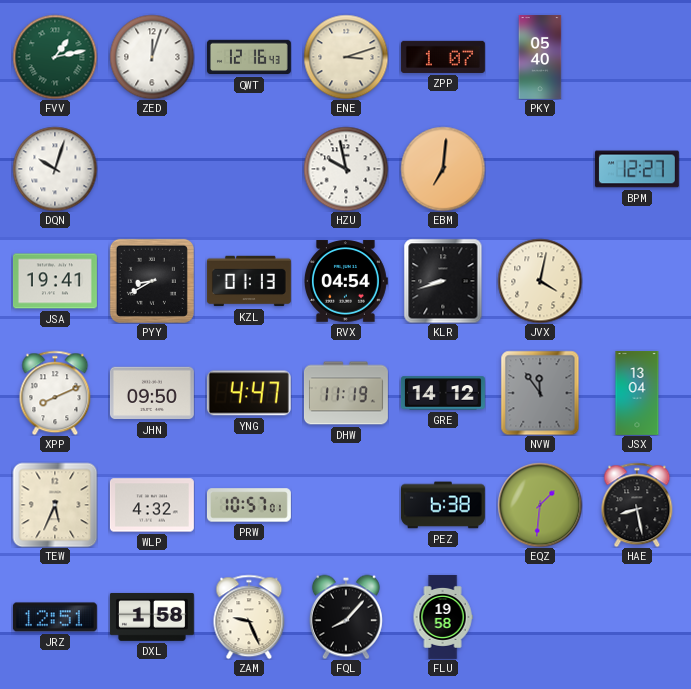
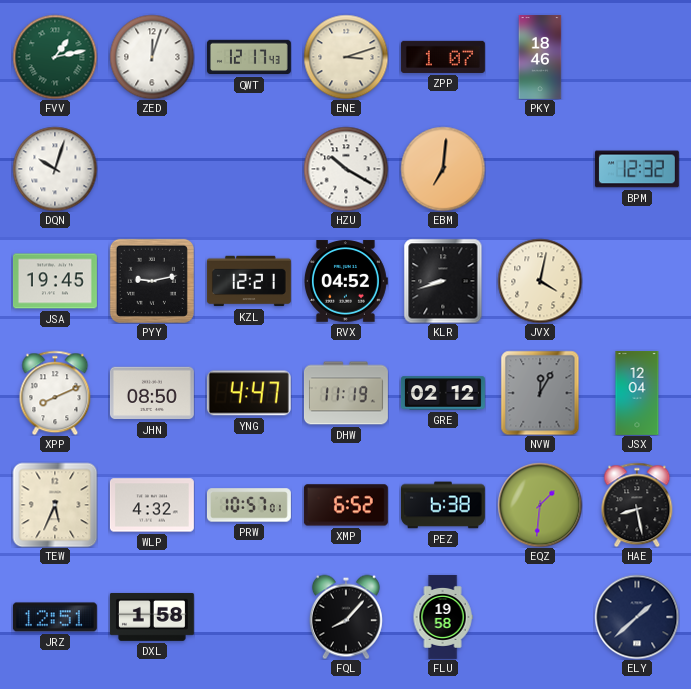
QWT: 12:16 -> 12:17
PKY: 05:40 -> 18:46
HZU: 9:58 -> 10:20
BPM: 12:27 -> 12:32
JSA: 19:41 -> 19:45
PYY: 8:40 -> 9:13
KZL: 01:13 -> 12:21
RVX: 04:54 -> 04:52
JHN: 09:50 -> 08:50
GRE: 14:12 -> 02:12
NVW: 11:54 -> 12:05
JSX: 13:04 -> 12:04
XMP: none -> 6:52
ZAM: 9:26 -> none
ELY: none -> 1:38
